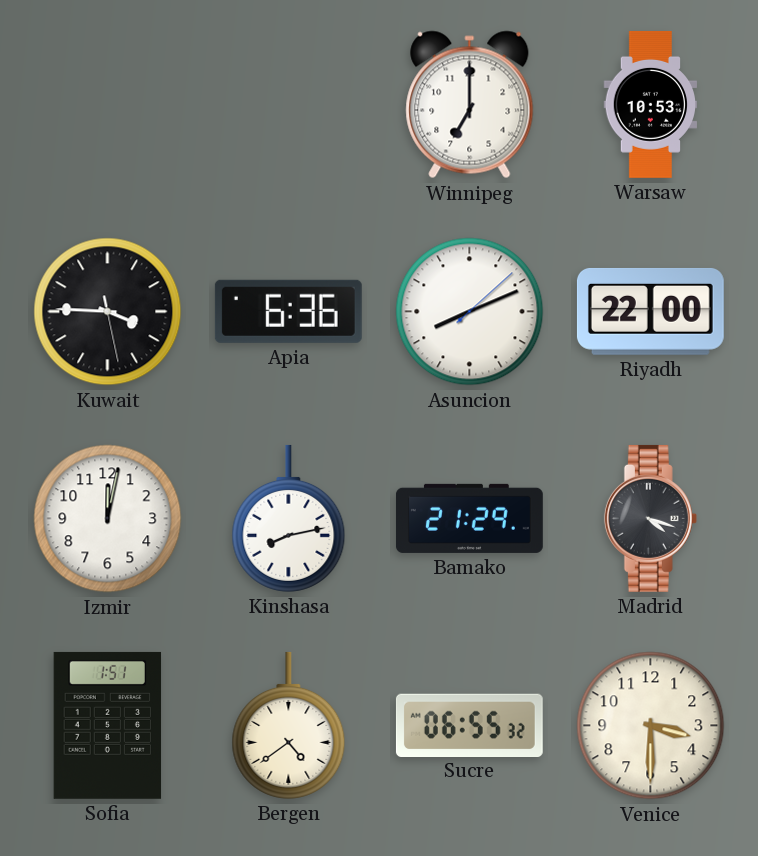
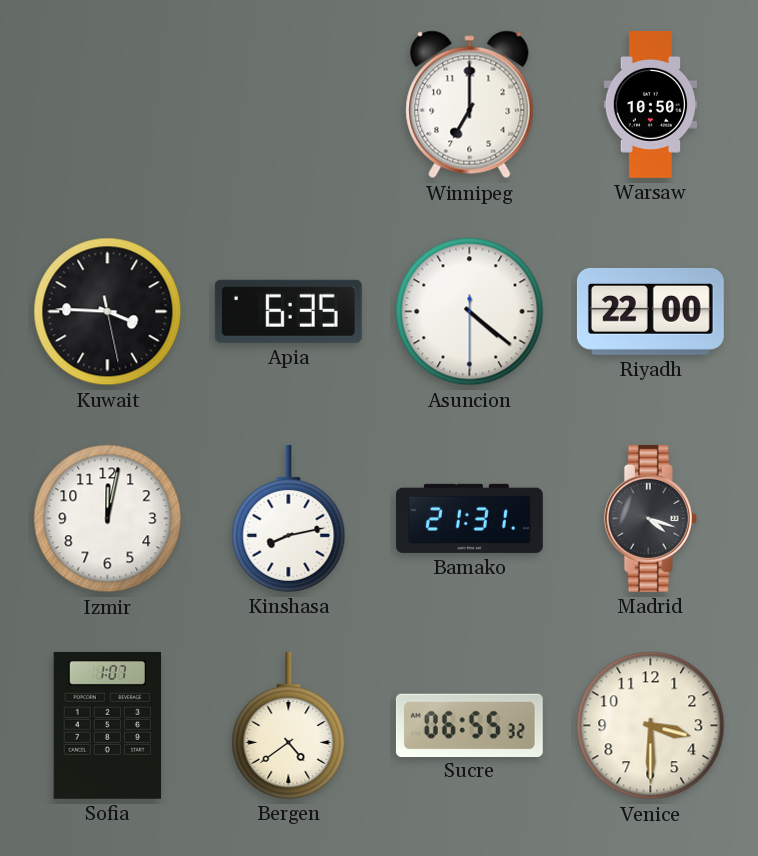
Warsaw: 10:53 -> 10:50
Apia: 6:36 -> 6:35
Asuncion: 8:11 -> 4:21
Bamako: 21:29 -> 21:31
Sofia: 1:51 -> 1:07
